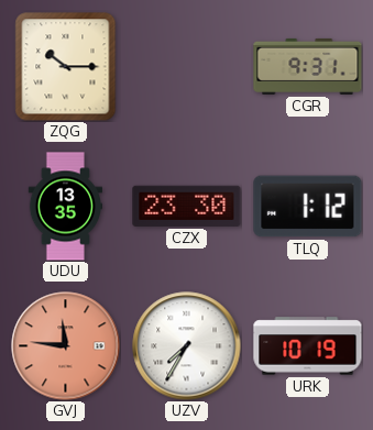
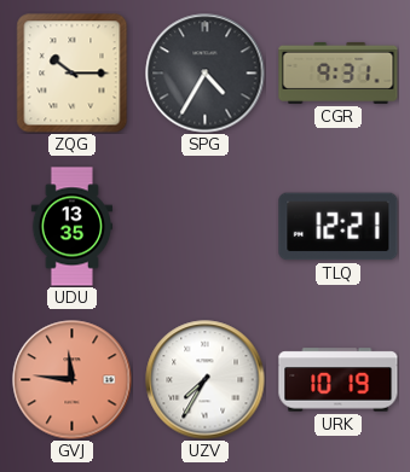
SPG: none -> 4:35
CZX: 23:30 -> none
TLQ: 1:12 -> 12:21
